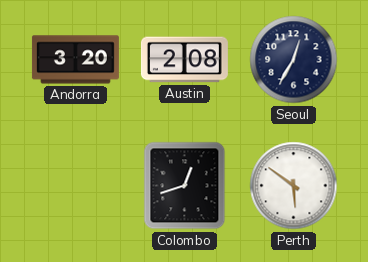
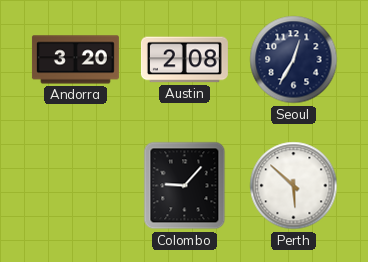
Colombo: 12:42 -> 9:07
Perth: 5:51 -> 5:52
